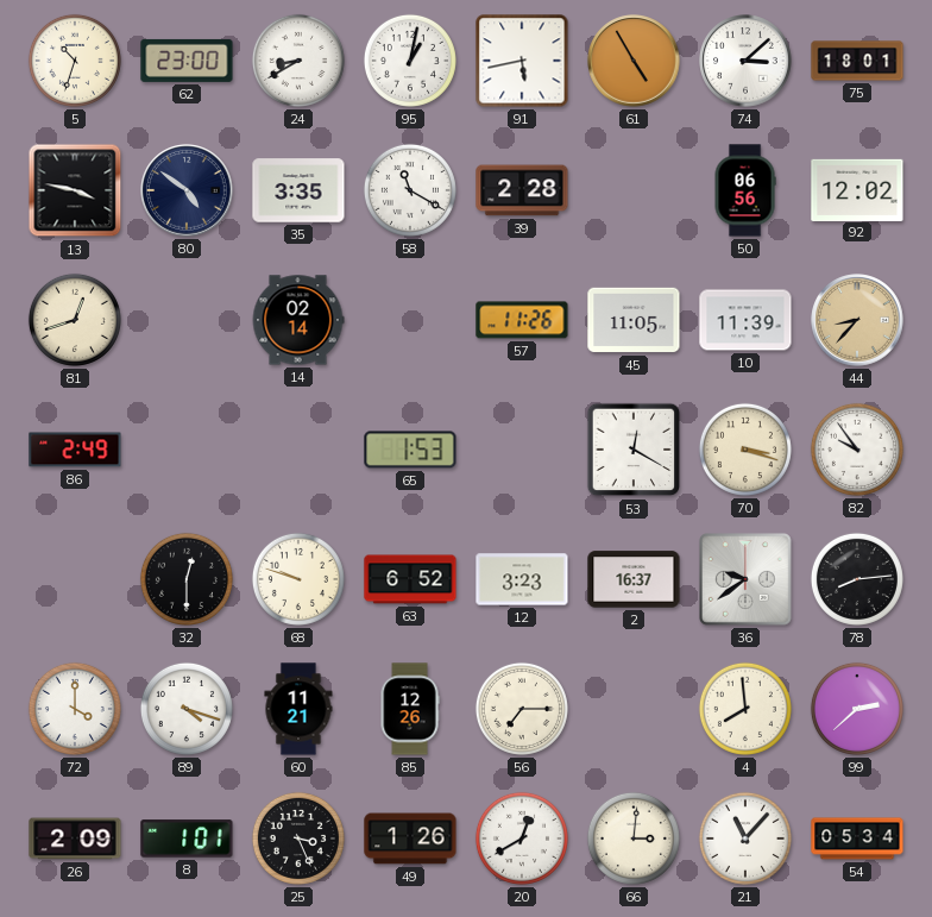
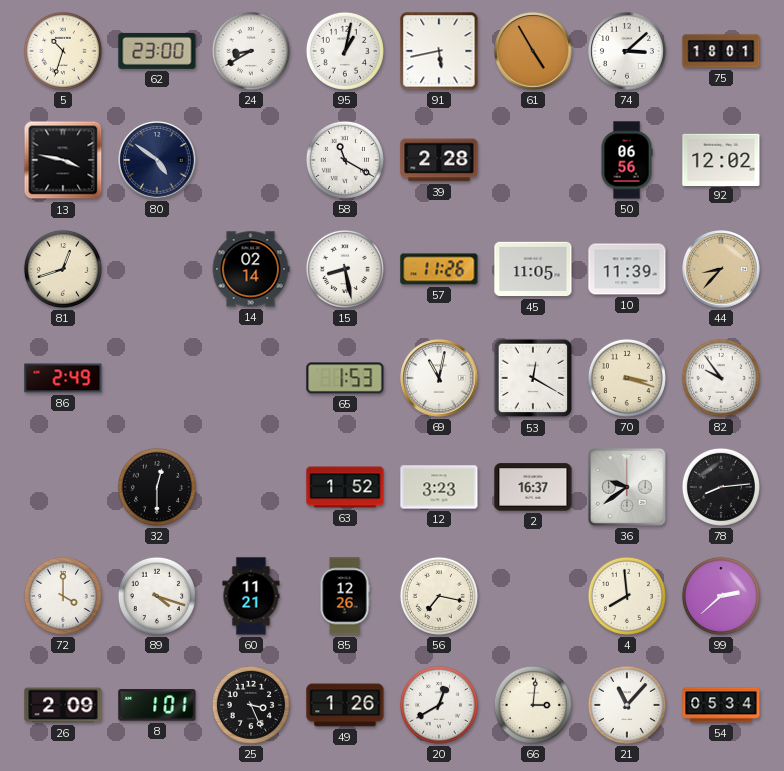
35: 3:35 -> none
15: none -> 8:28
69: none -> 11:02
68: 9:48 -> none
63: 6:52 -> 1:52
56: 7:15 -> 7:17
